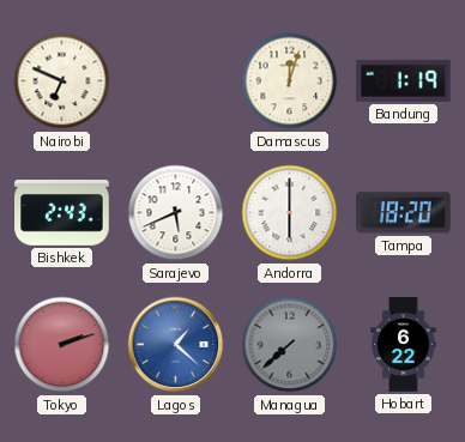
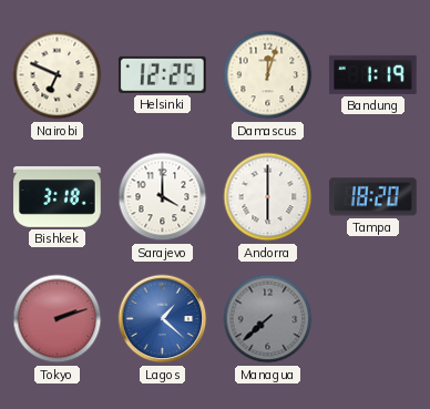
Helsinki: none -> 12:25
Bishkek: 2:43 -> 3:18
Sarajevo: 5:41 -> 4:00
Hobart: 6:22 -> none
